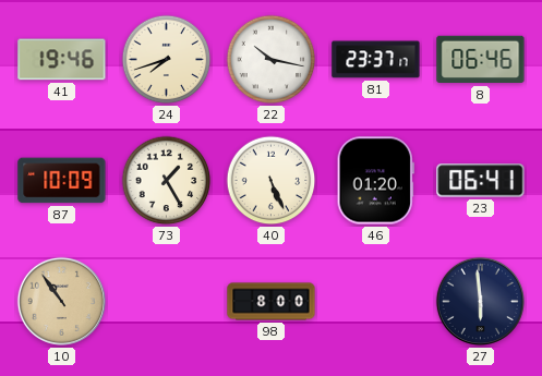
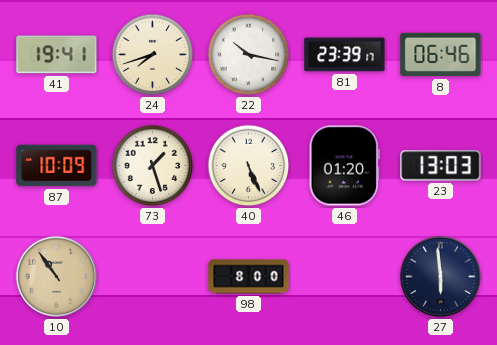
41: 19:46 -> 19:41
81: 23:37 -> 23:39
73: 1:25 -> 1:27
23: 06:41 -> 13:03
